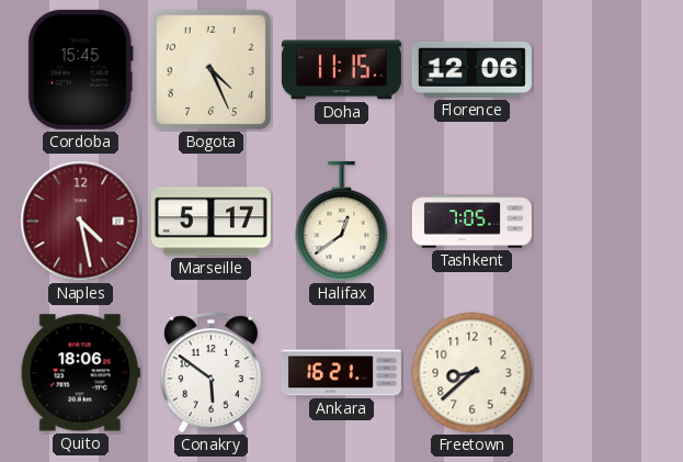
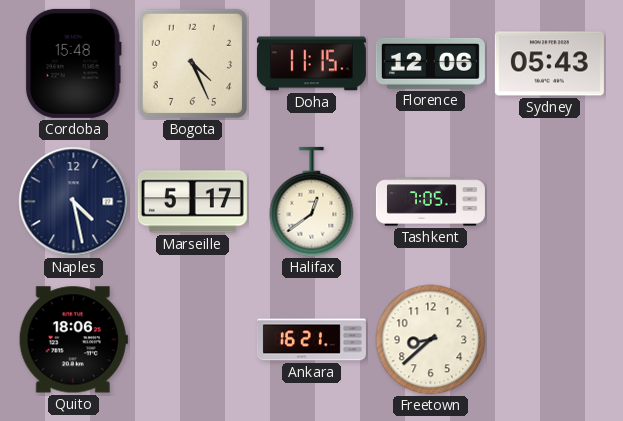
Cordoba: 15:45 -> 15:48
Sydney: none -> 05:43
Naples dial: burgundy -> navy
Conakry: 5:51 -> none
